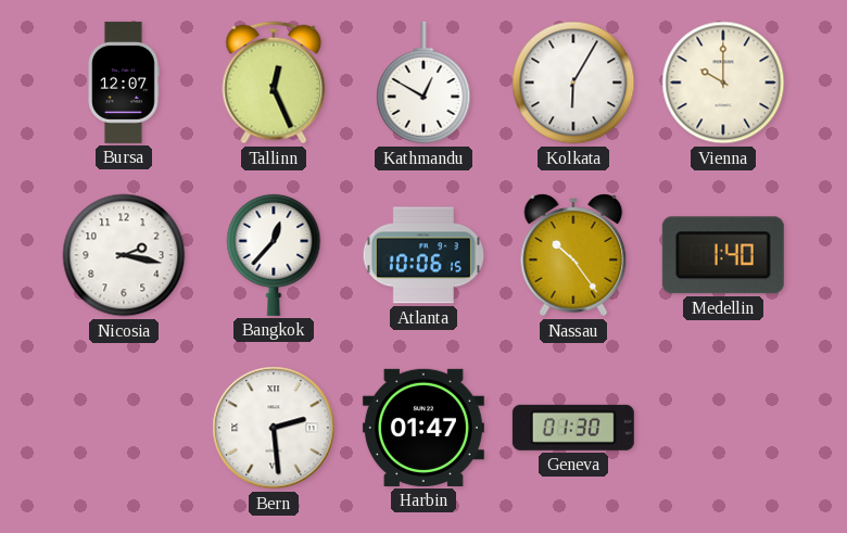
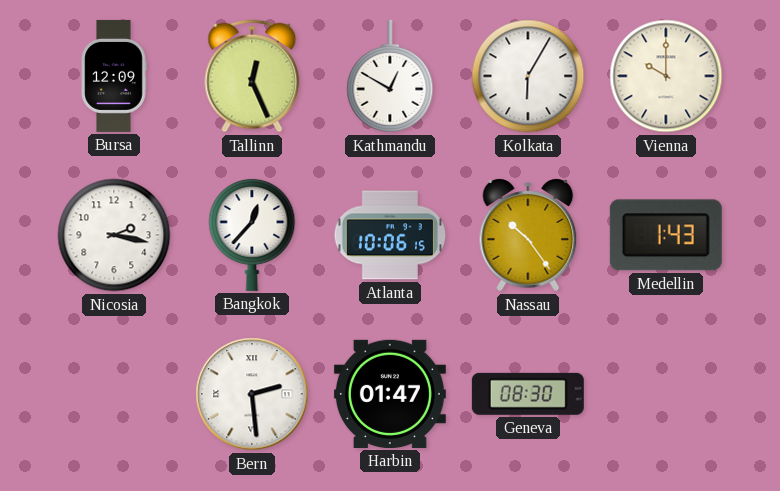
Bursa: 12:07 -> 12:09
Medellin: 1:40 -> 1:43
Geneva: 01:30 -> 08:30
